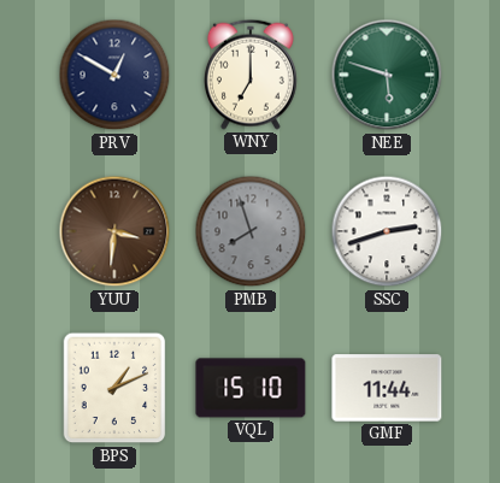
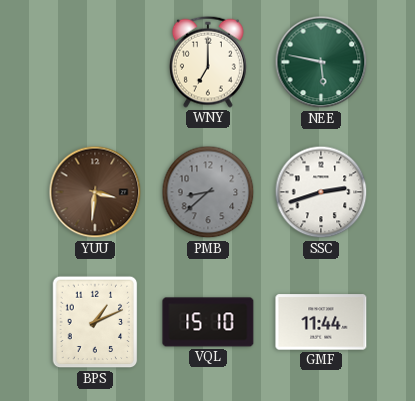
PRV: 12:50 -> none
NEE: 5:48 -> 5:47
PMB: 7:57 -> 8:38
